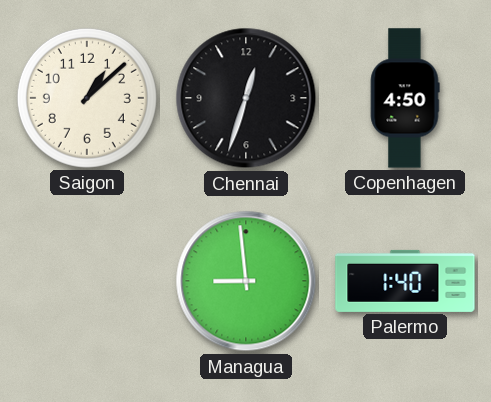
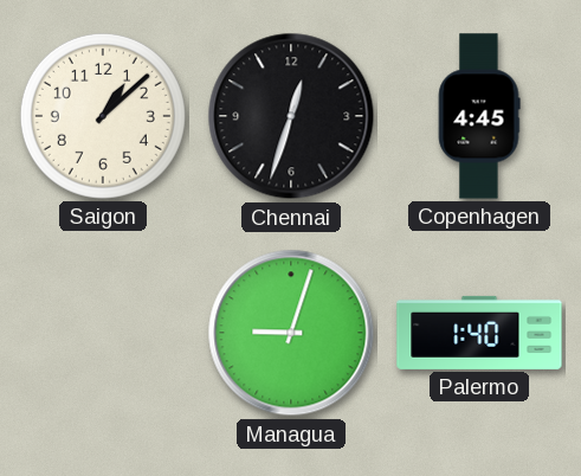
Copenhagen: 4:50 -> 4:45
Managua: 8:59 -> 9:03
